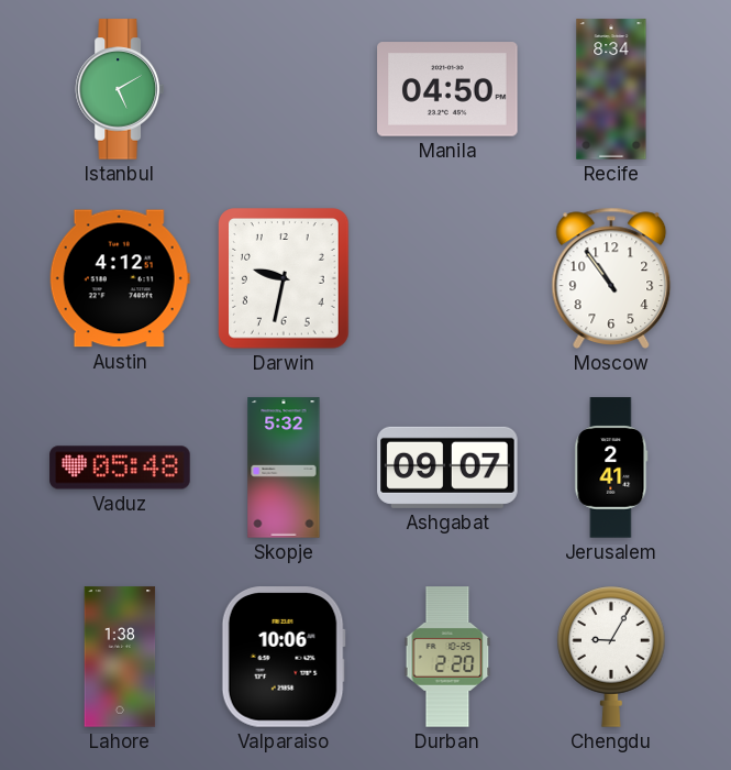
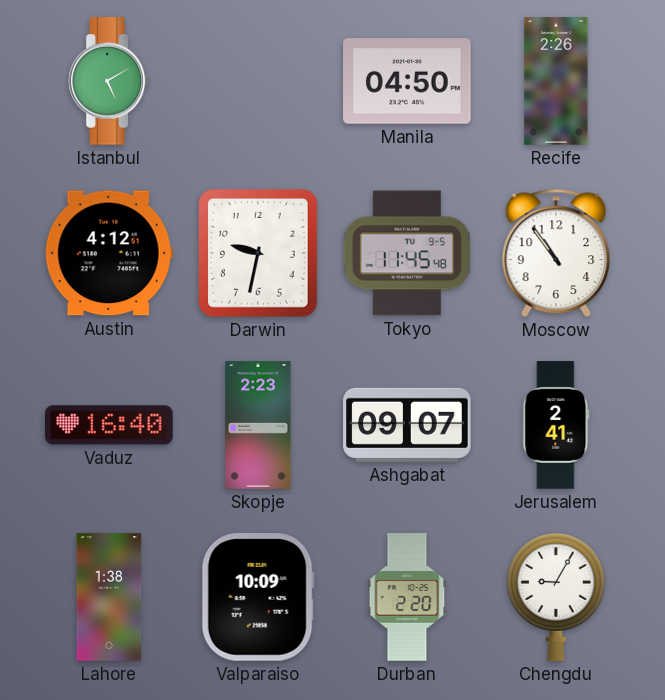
Recife: 8:34 -> 2:26
Tokyo: none -> 11:45
Vaduz: 05:48 -> 16:40
Skopje: 5:32 -> 2:23
Valparaiso: 10:06 -> 10:09
